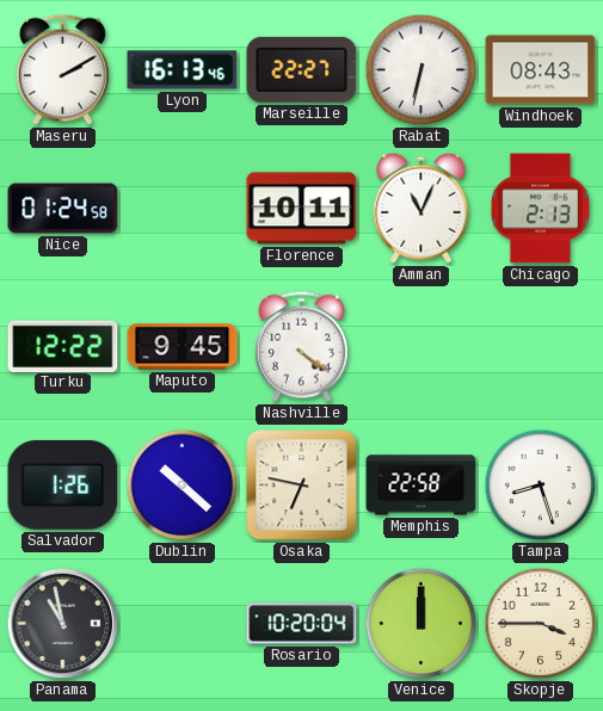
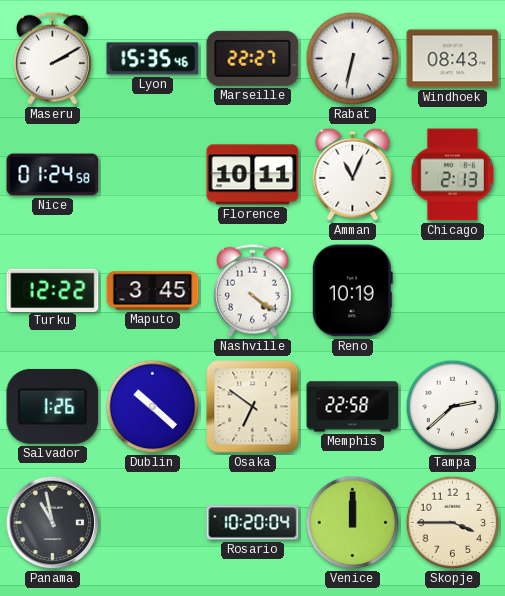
Lyon: 16:13 -> 15:35
Maputo: 9:45 -> 3:45
Reno: none -> 10:19
Osaka: 6:47 -> 6:51
Tampa: 8:27 -> 2:38
